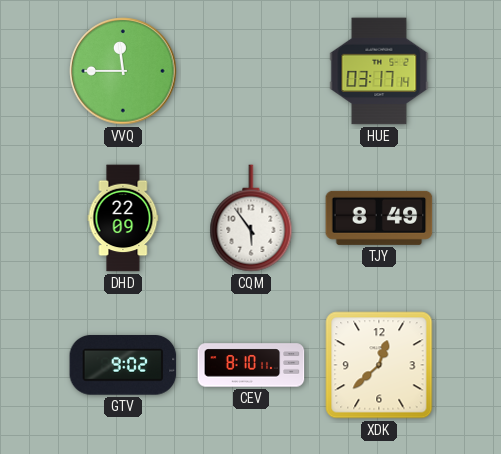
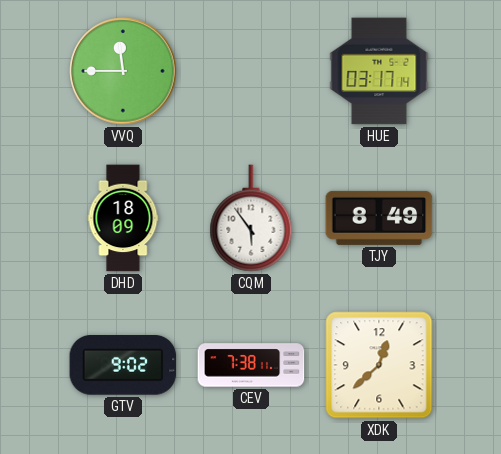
DHD: 22:09 -> 18:09
CEV: 8:10 -> 7:38
